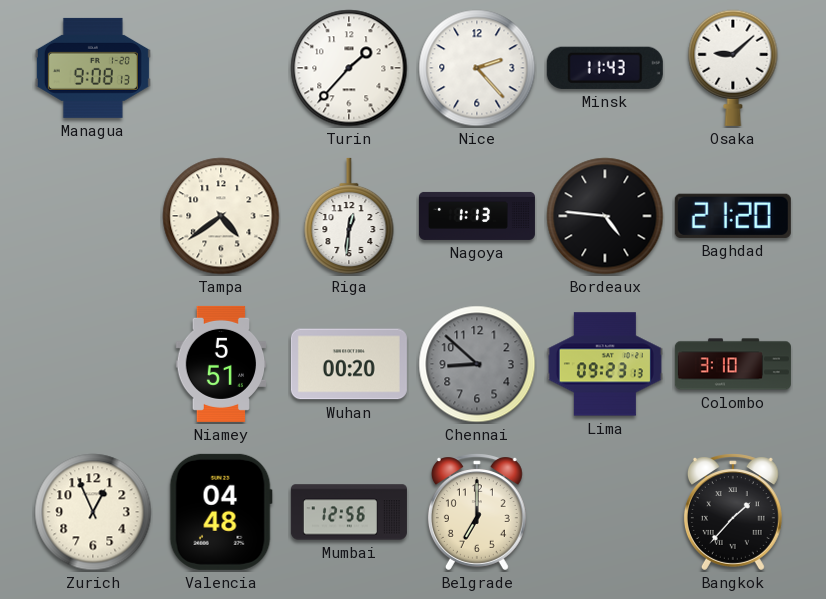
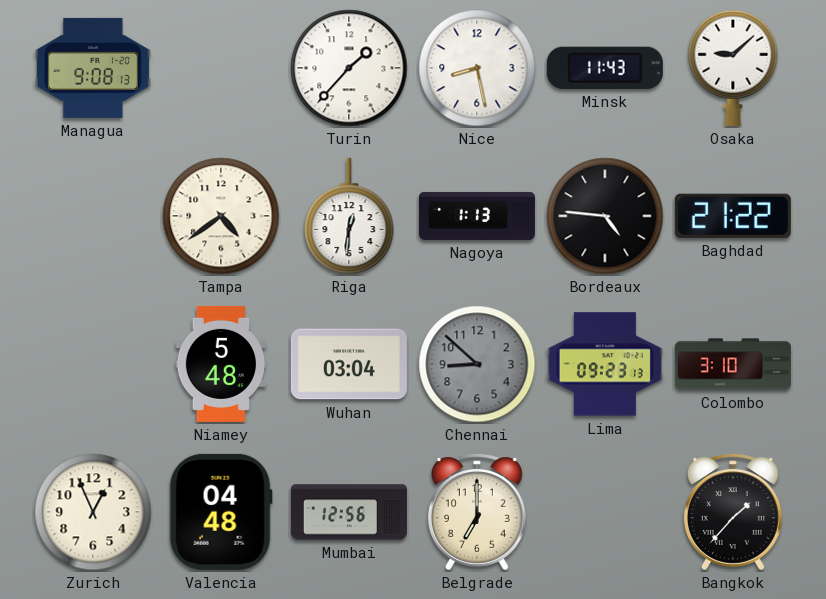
Nice: 2:23 -> 8:28
Baghdad: 21:20 -> 21:22
Niamey: 5:51 -> 5:48
Wuhan: 00:20 -> 03:04
